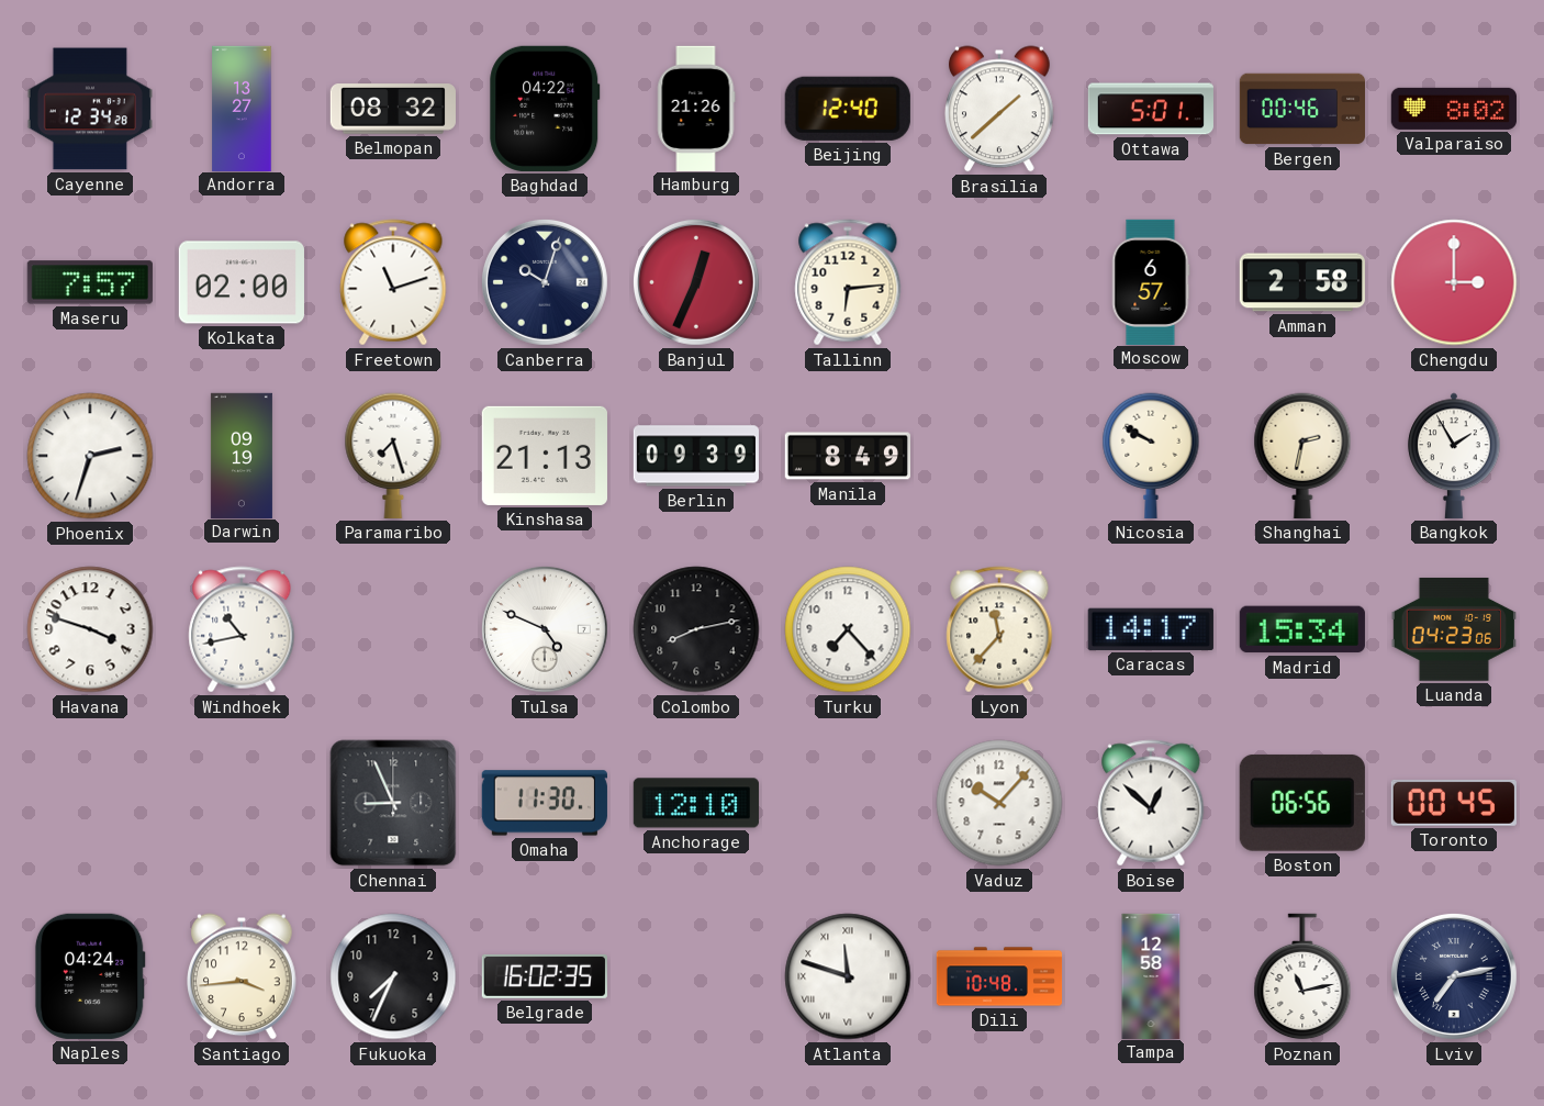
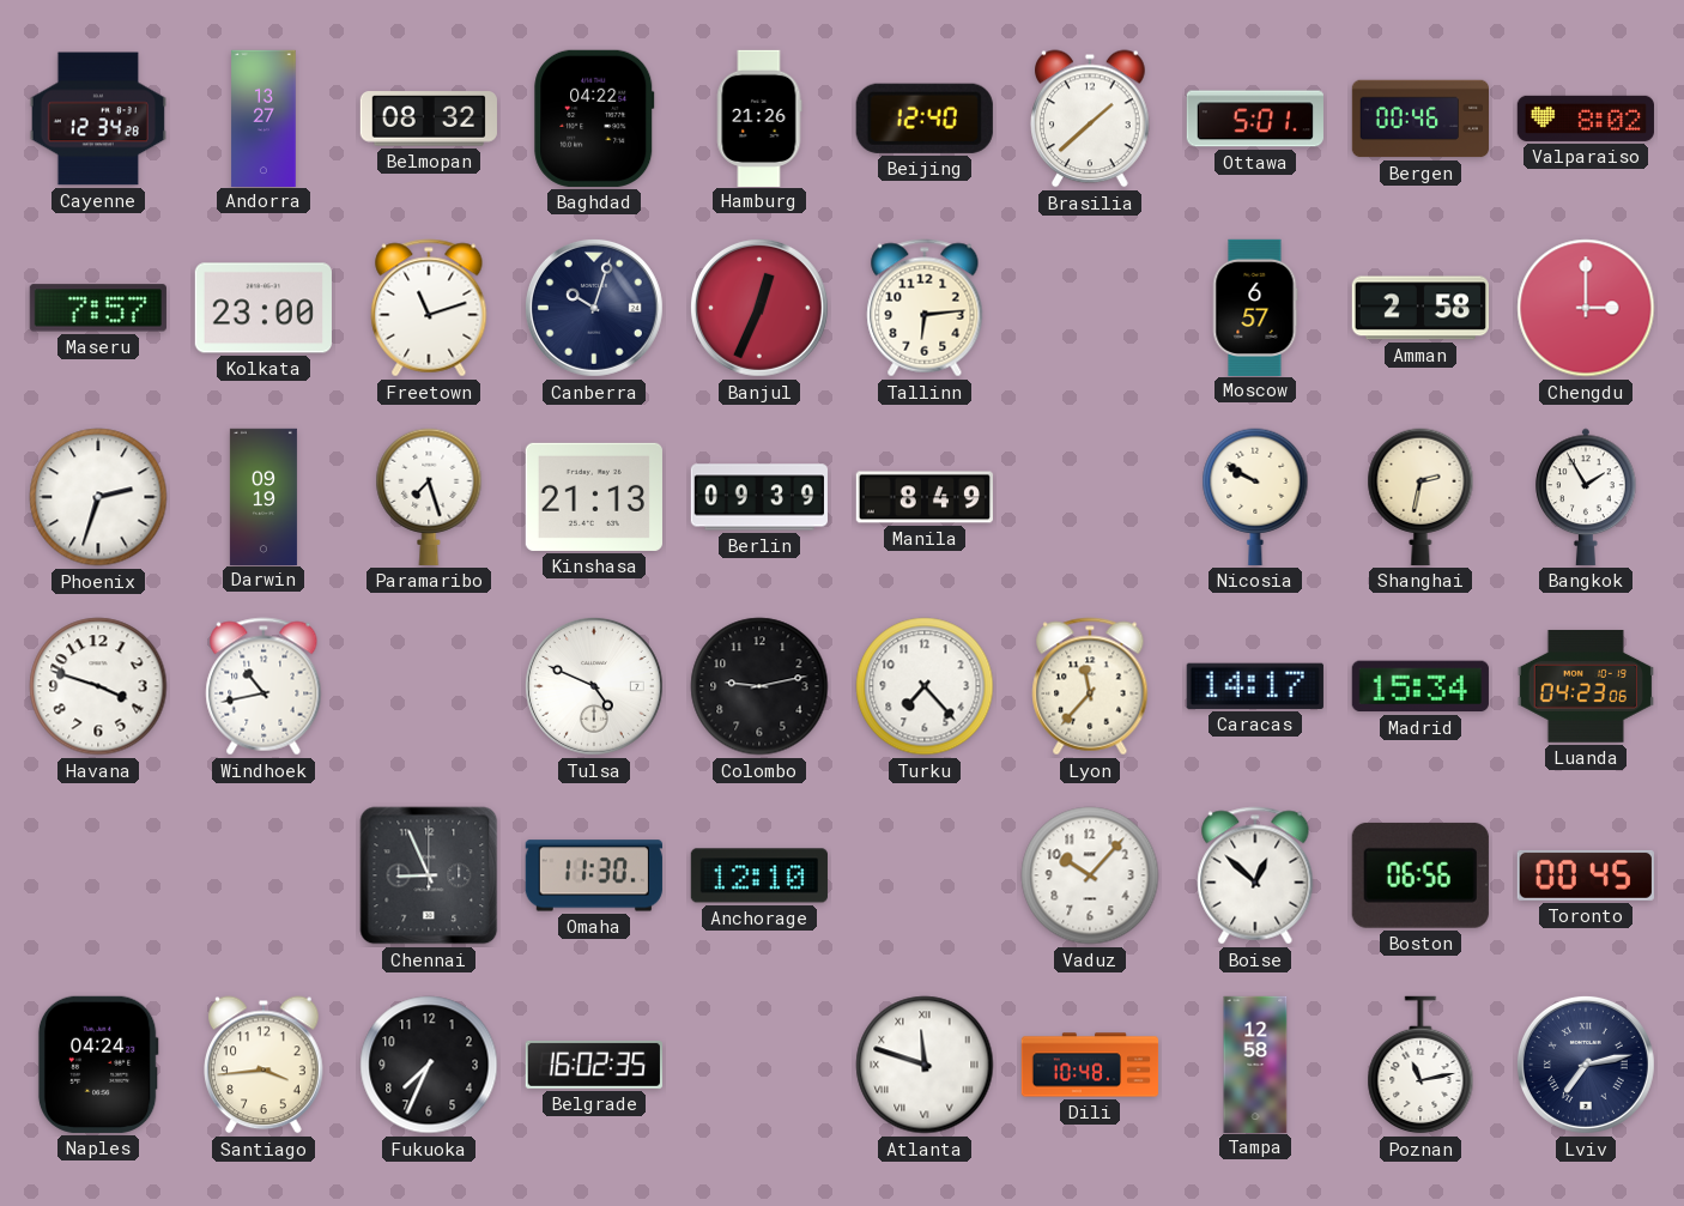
Kolkata: 02:00 -> 23:00
Colombo: 8:13 -> 9:13
